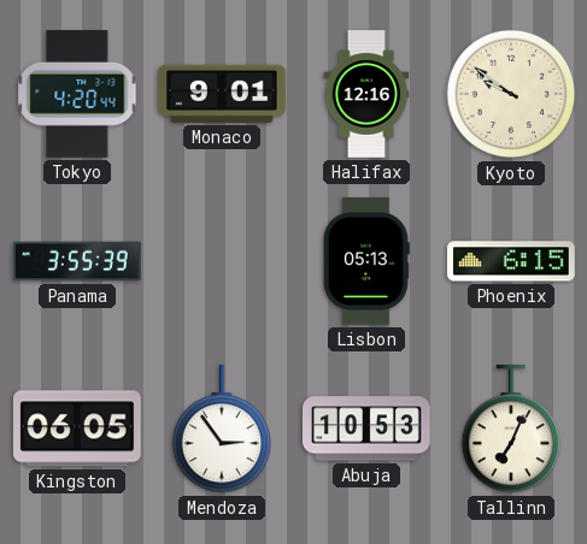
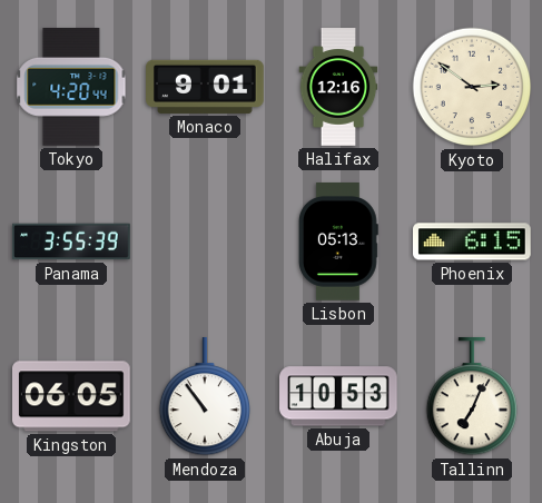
Kyoto: 9:51 -> 2:51
Mendoza: 2:54 -> 10:54
